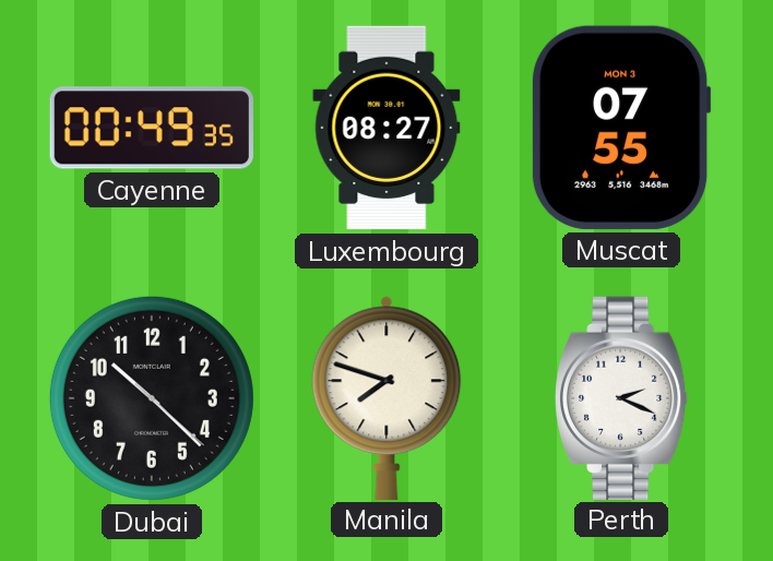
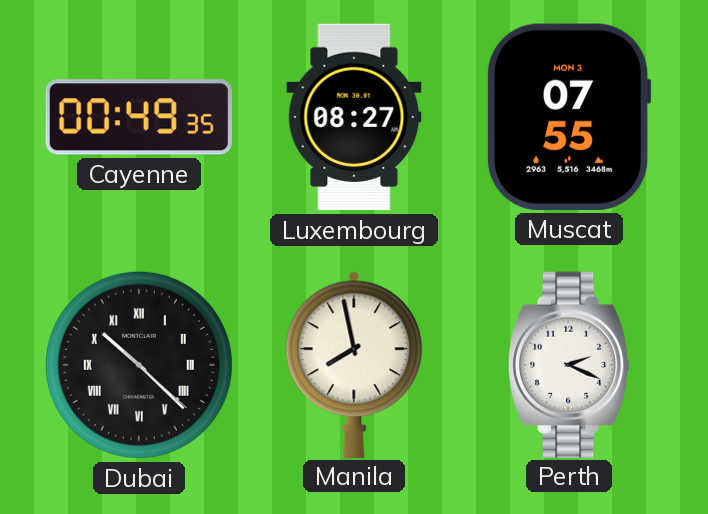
Dubai numerals: Arabic -> Roman
Manila: 7:48 -> 7:58
